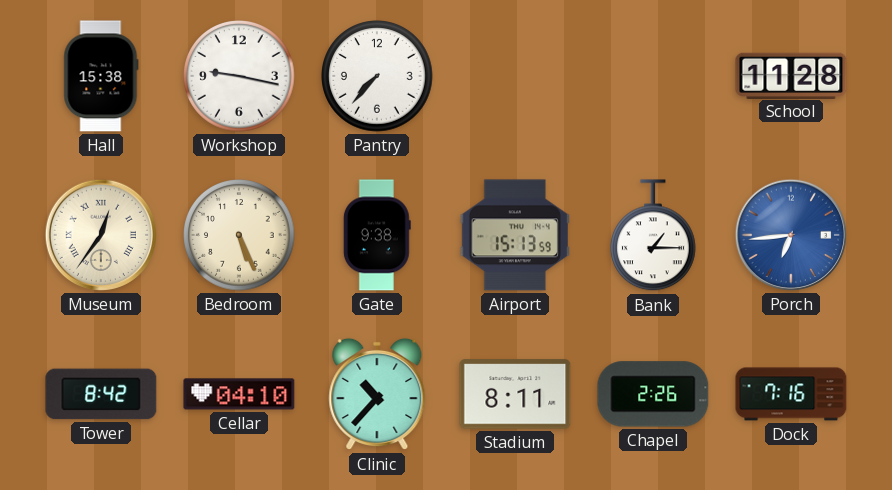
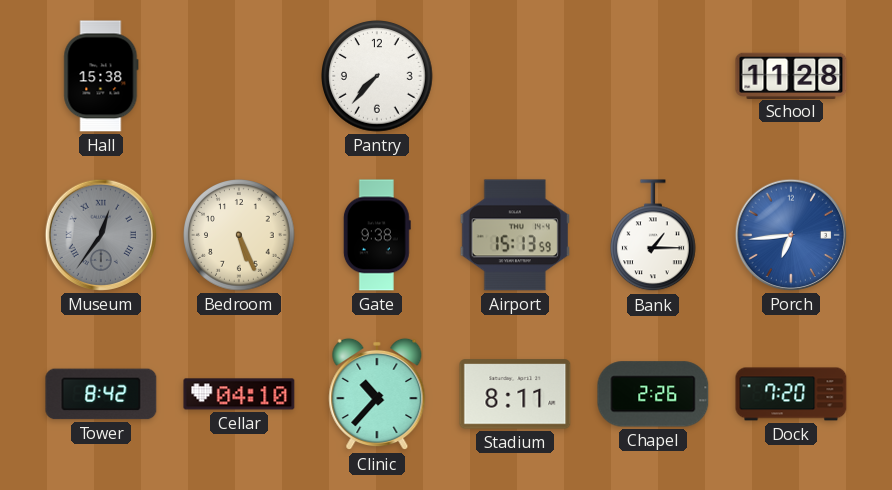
Workshop: 9:17 -> none
Museum dial: cream -> grey
Dock: 7:16 -> 7:20
